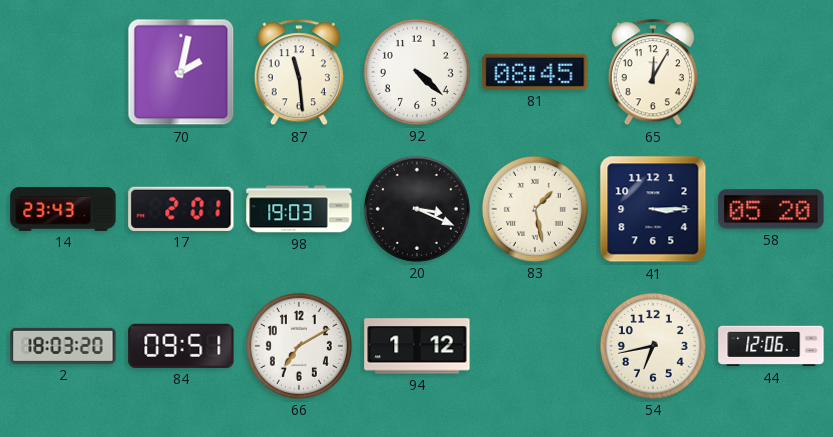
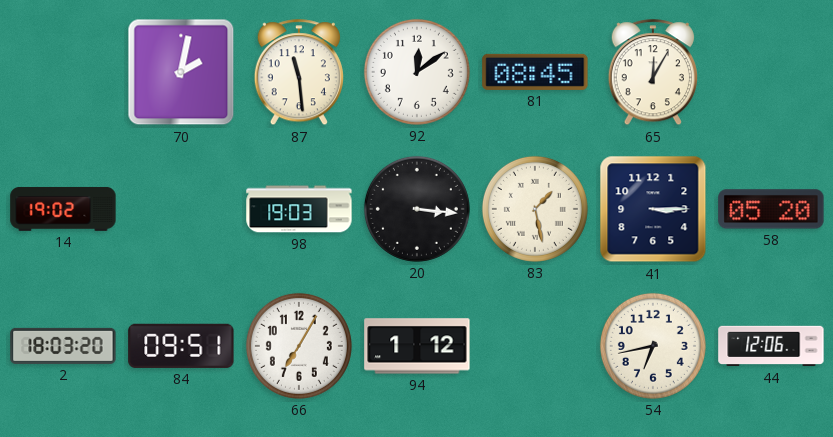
92: 4:22 -> 12:09
14: 23:43 -> 19:02
17: 2:01 -> none
20: 3:19 -> 3:16
66: 7:10 -> 7:05
